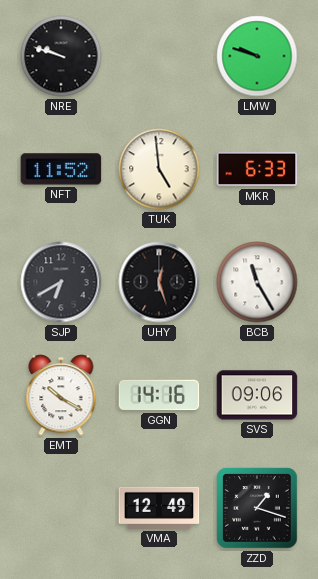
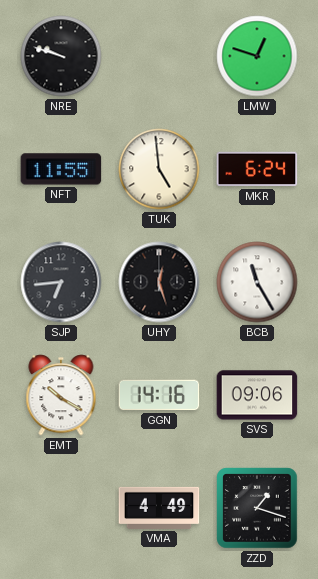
LMW: 9:48 -> 12:48
NFT: 11:52 -> 11:55
MKR: 6:33 -> 6:24
SJP: 6:40 -> 6:44
VMA: 12:49 -> 4:49
